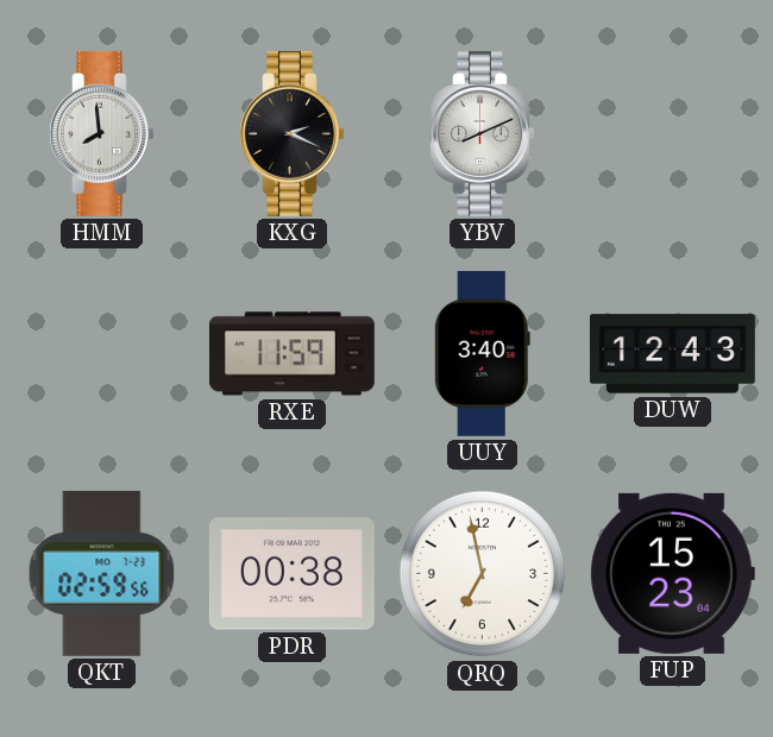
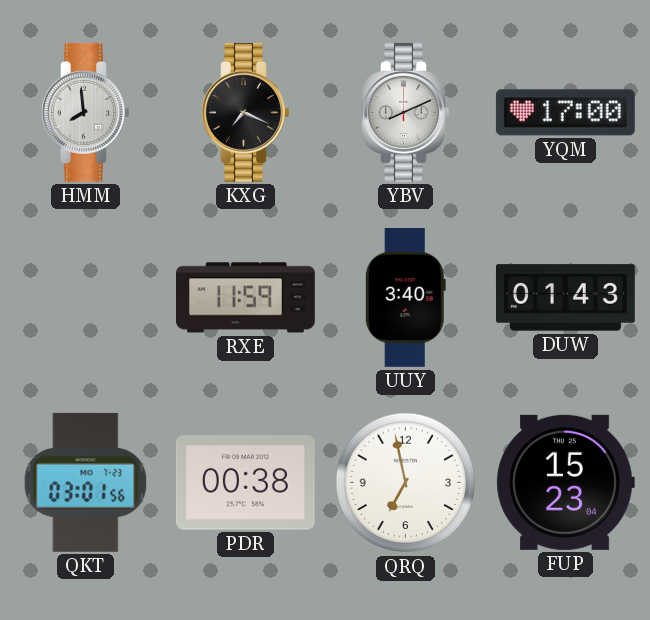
KXG: 2:19 -> 7:19
YQM: none -> 17:00
DUW: 12:43 -> 01:43
QKT: 02:59 -> 03:01
